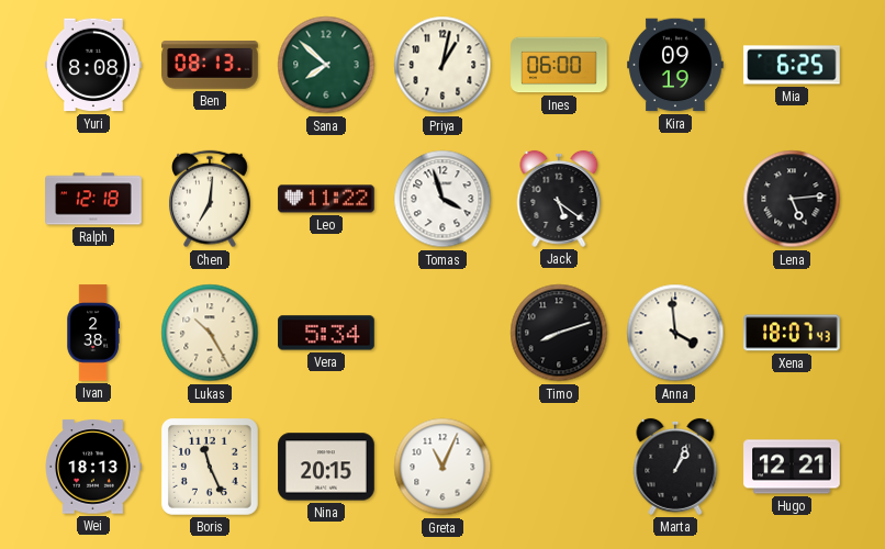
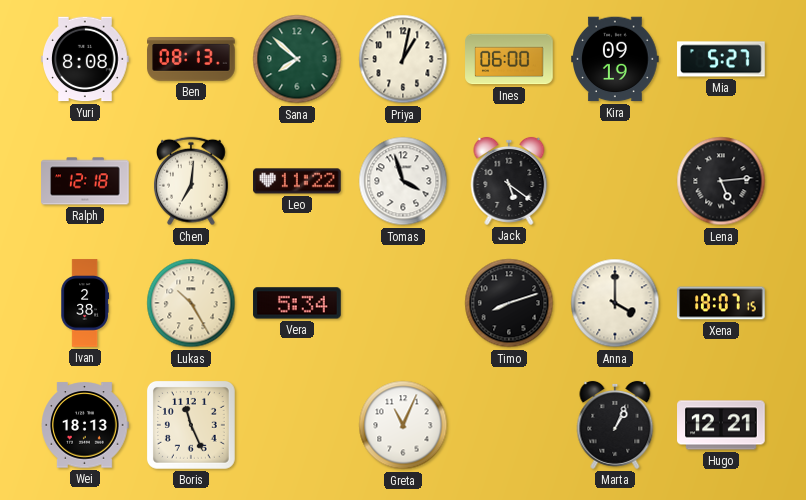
Mia: 6:25 -> 5:27
Anna: 3:59 -> 4:00
Xena: 18:07:43 -> 18:07:15
Nina: 20:15 -> none
